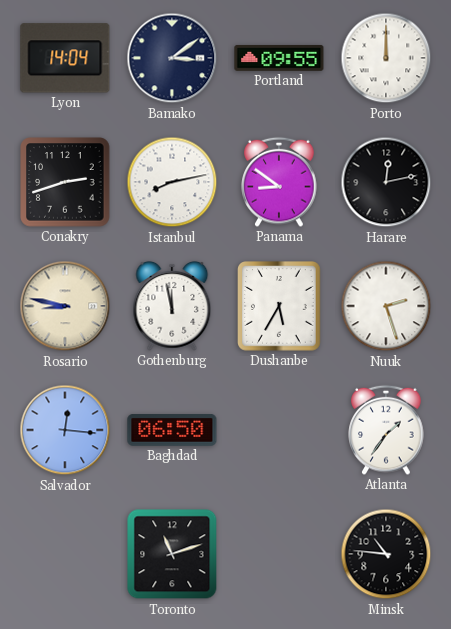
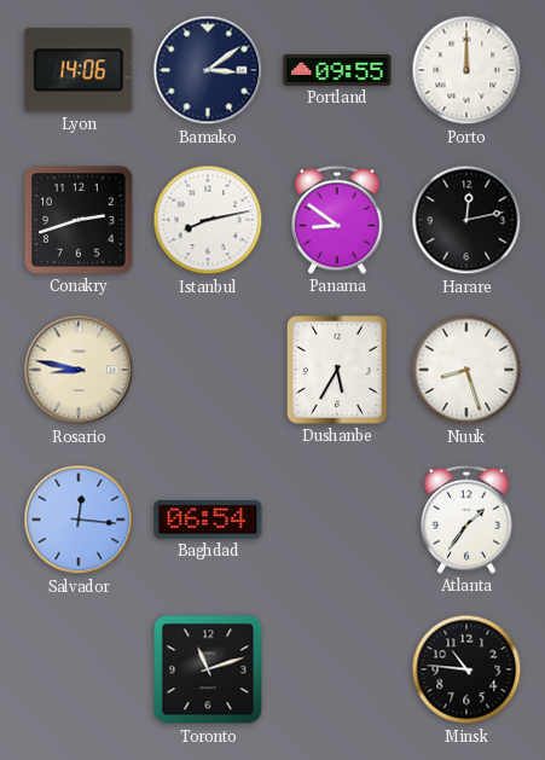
Lyon: 14:04 -> 14:06
Gothenburg: 11:58 -> none
Nuuk: 2:27 -> 8:27
Baghdad: 06:50 -> 06:54
